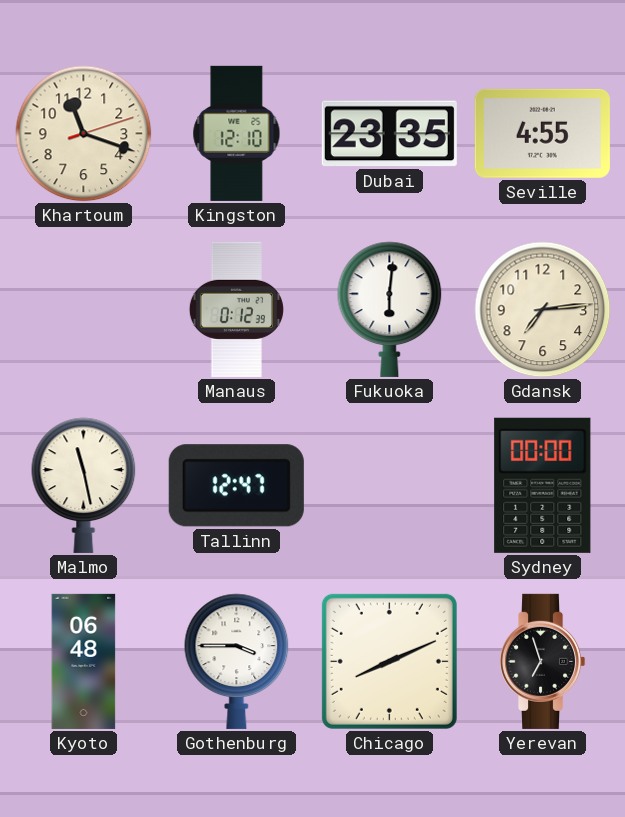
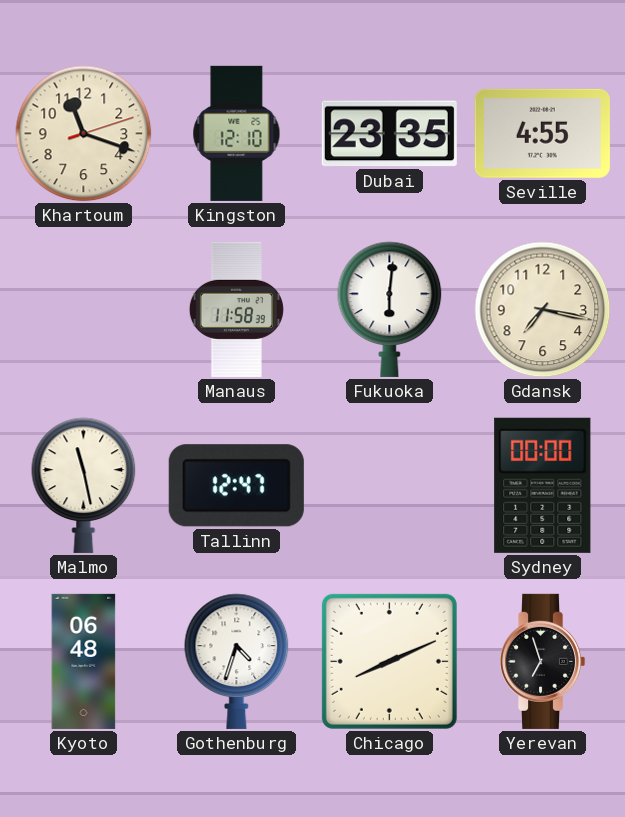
Manaus: 0:12 -> 11:58
Gdansk: 7:14 -> 7:17
Gothenburg: 3:45 -> 4:33
